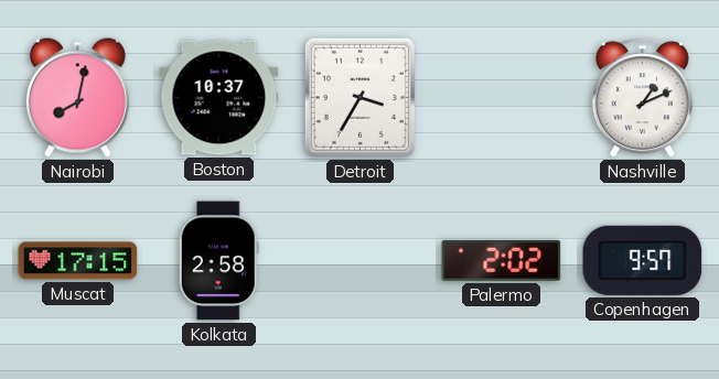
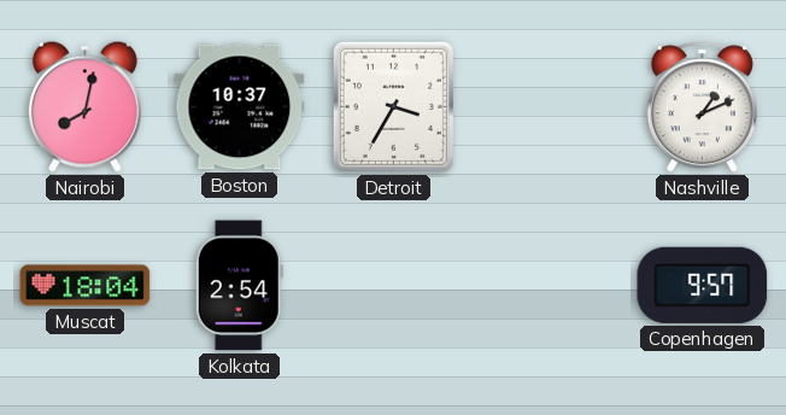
Muscat: 17:15 -> 18:04
Kolkata: 2:58 -> 2:54
Palermo: 2:02 -> none
